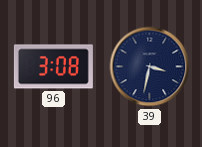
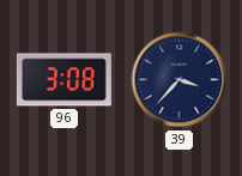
39: 3:32 -> 3:37
